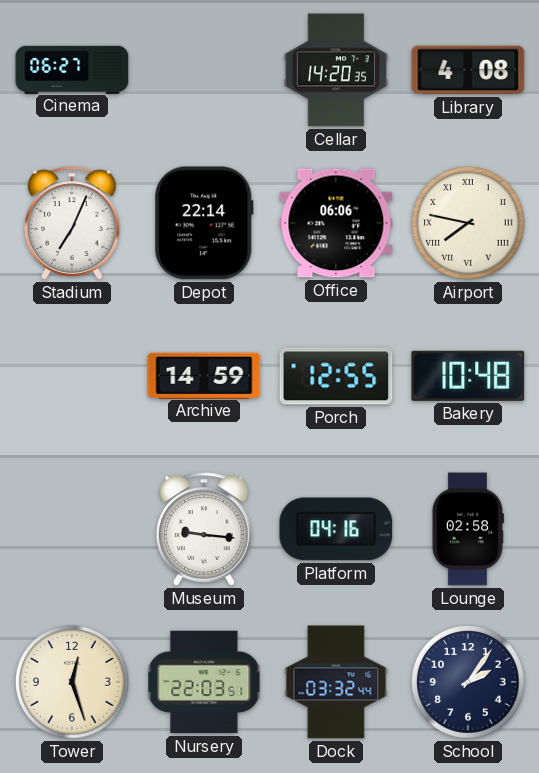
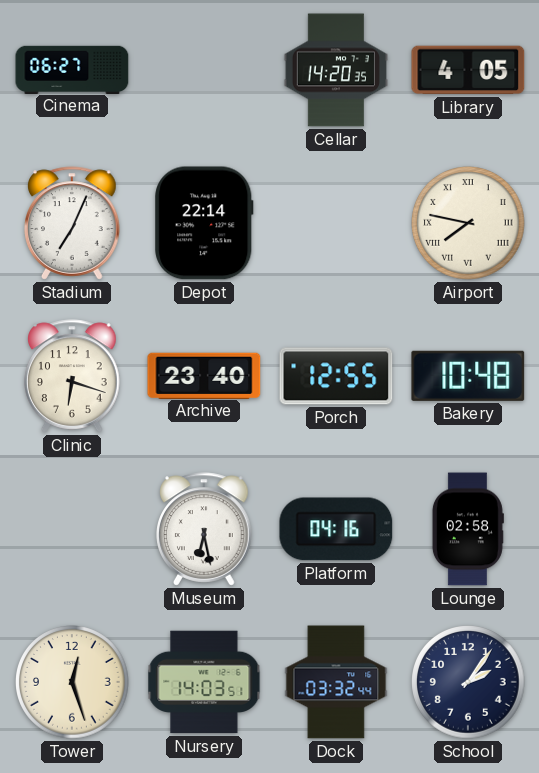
Library: 4:08 -> 4:05
Office: 06:06 -> none
Clinic: none -> 6:18
Archive: 14:59 -> 23:40
Museum: 9:16 -> 6:28
Nursery: 22:03 -> 14:03
